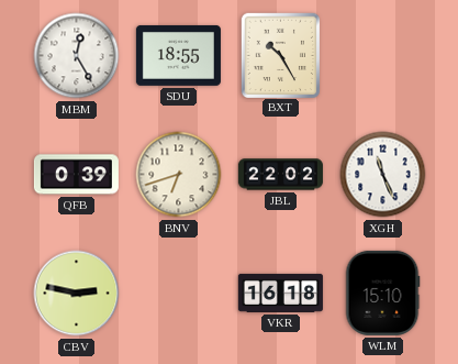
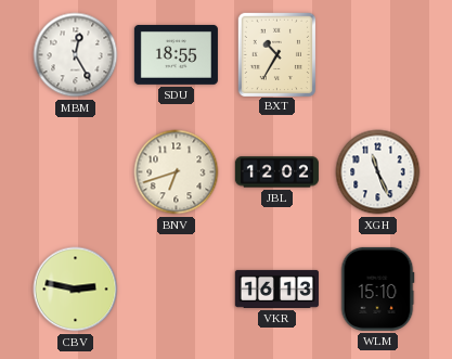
BXT: 10:25 -> 10:35
QFB: 0:39 -> none
JBL: 22:02 -> 12:02
VKR: 16:18 -> 16:13
